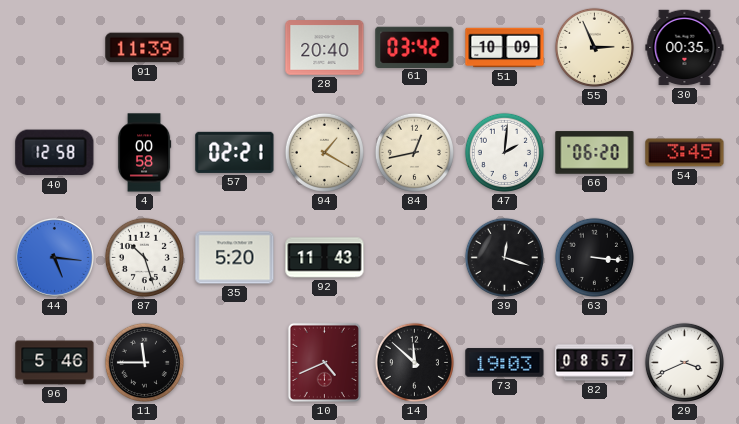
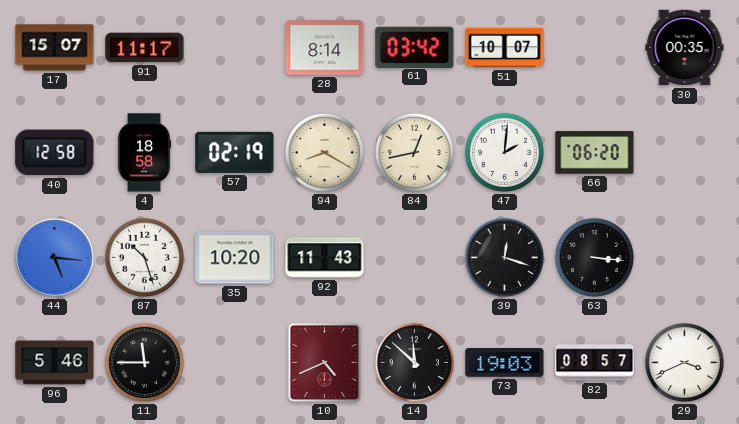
17: none -> 15:07
91: 11:39 -> 11:17
28: 20:40 -> 8:14
51: 10:09 -> 10:07
55: 2:56 -> none
4: 00:58 -> 18:58
57: 02:21 -> 02:19
94: 1:20 -> 8:20
54: 3:45 -> none
35: 5:20 -> 10:20
